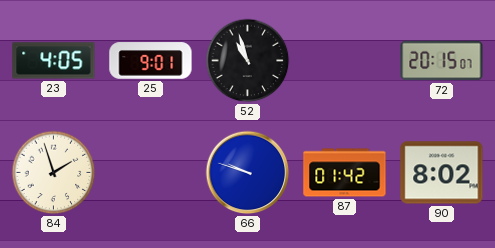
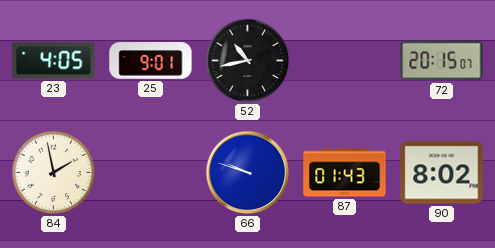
52: 10:57 -> 10:43
84: 1:57 -> 1:58
87: 01:42 -> 01:43
